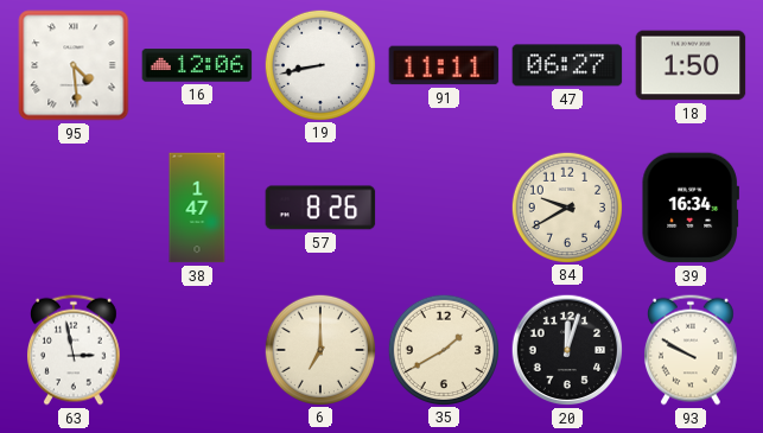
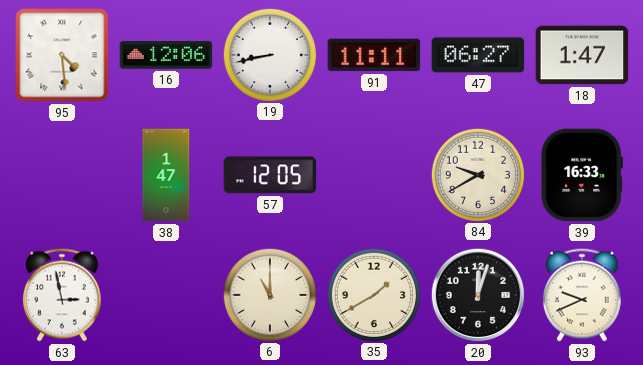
18: 1:50 -> 1:47
57: 8:26 -> 12:05
39: 16:34 -> 16:33
6: 7:00 -> 11:00
93: 9:50 -> 9:41
